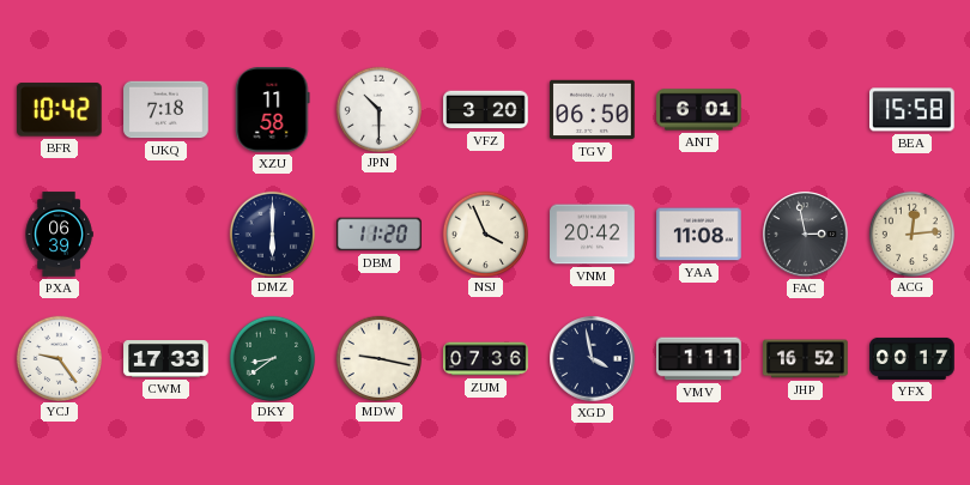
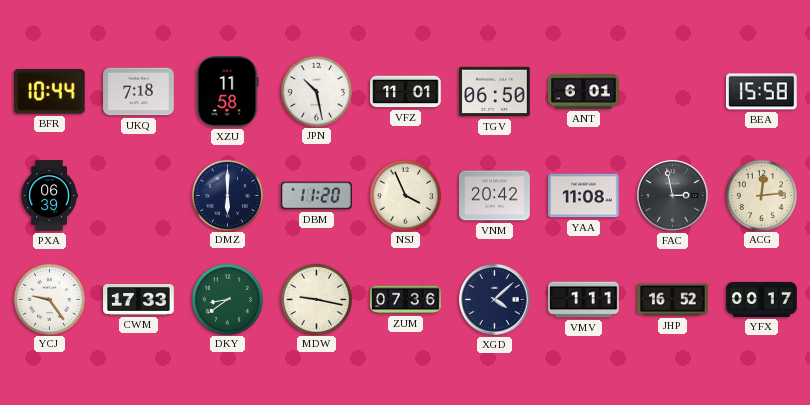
BFR: 10:42 -> 10:44
JPN: 10:30 -> 10:28
VFZ: 3:20 -> 11:01
XGD: 3:58 -> 4:08
